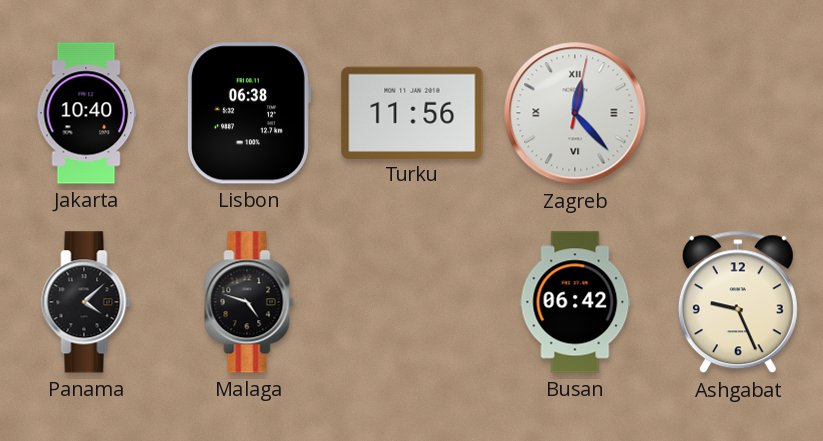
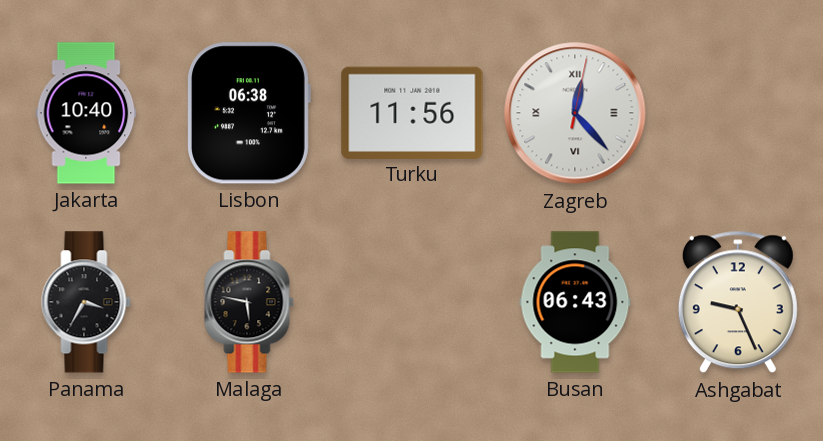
Panama: 4:08 -> 3:35
Malaga: 4:48 -> 5:47
Busan: 06:42 -> 06:43
